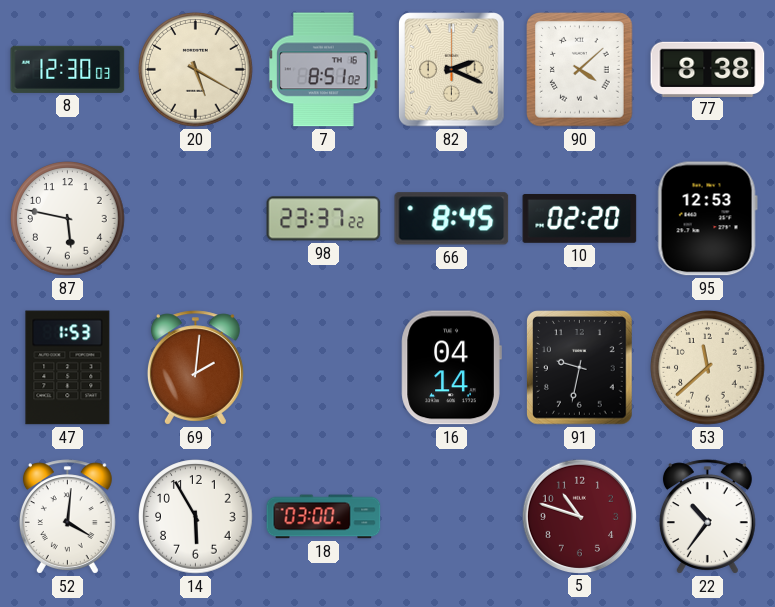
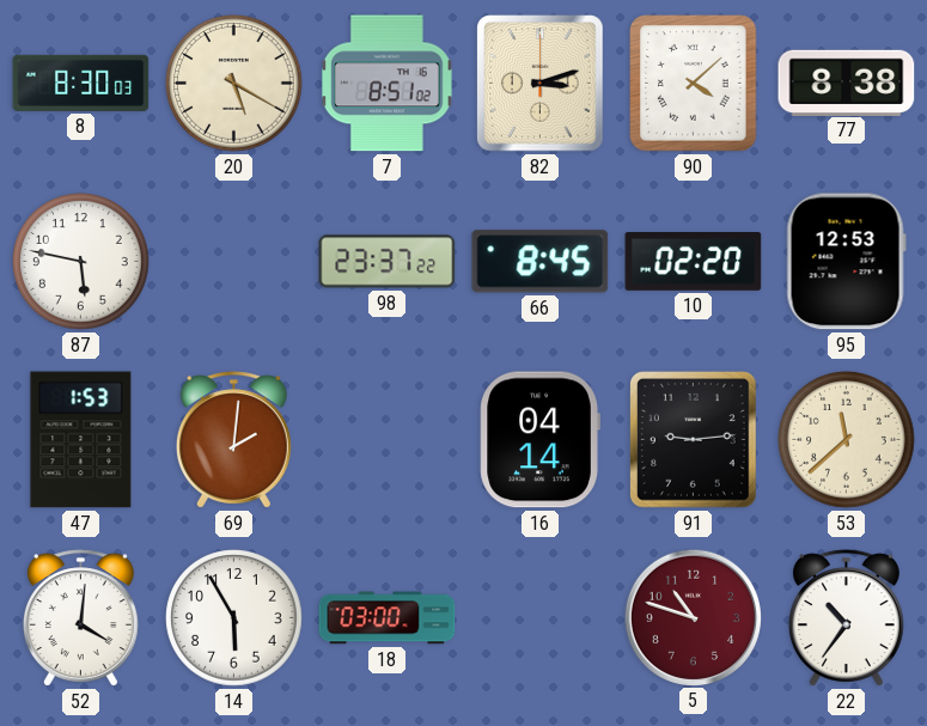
8: 12:30 -> 8:30
82: 2:19 -> 3:12
91: 9:32 -> 9:14
